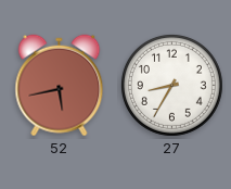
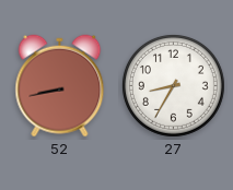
52: 5:43 -> 8:43
